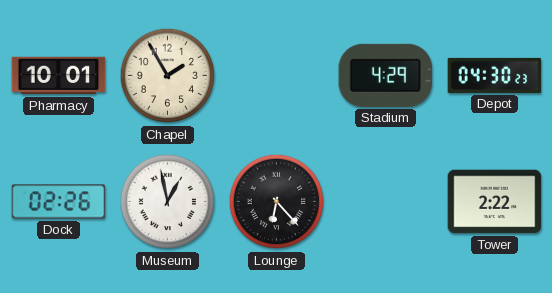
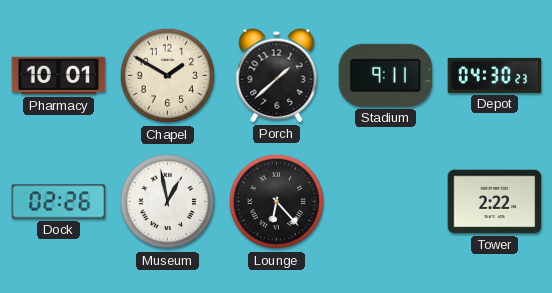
Chapel: 1:55 -> 1:50
Porch: none -> 1:38
Stadium: 4:29 -> 9:11
